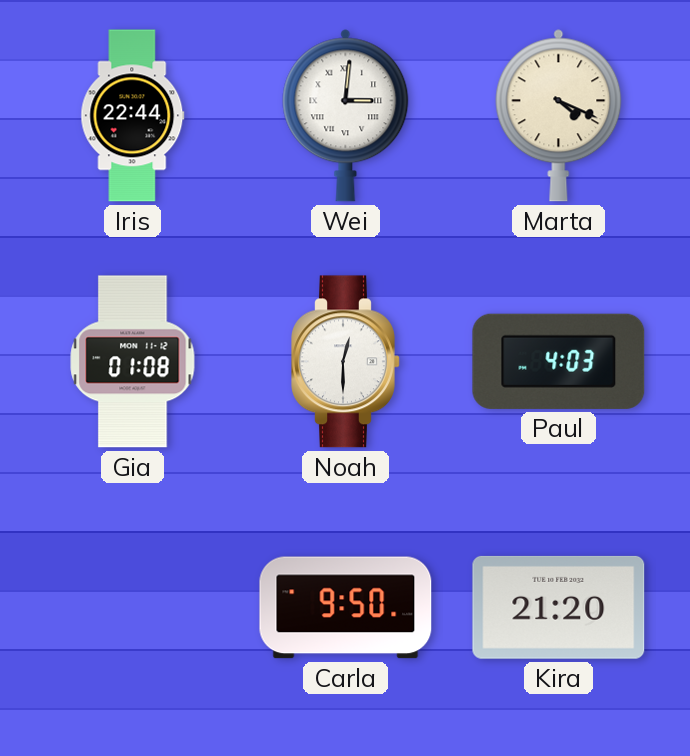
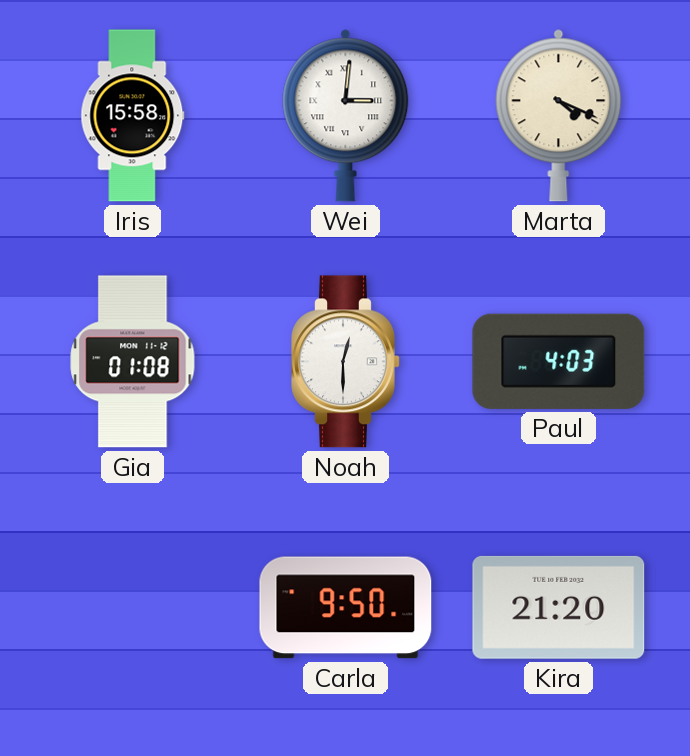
Iris: 22:44 -> 15:58
